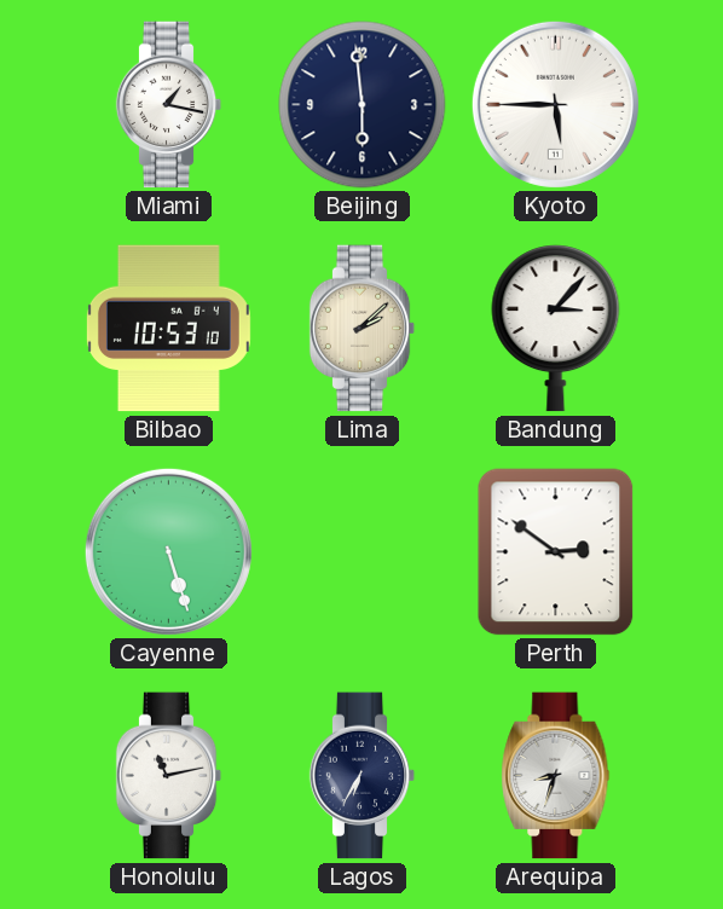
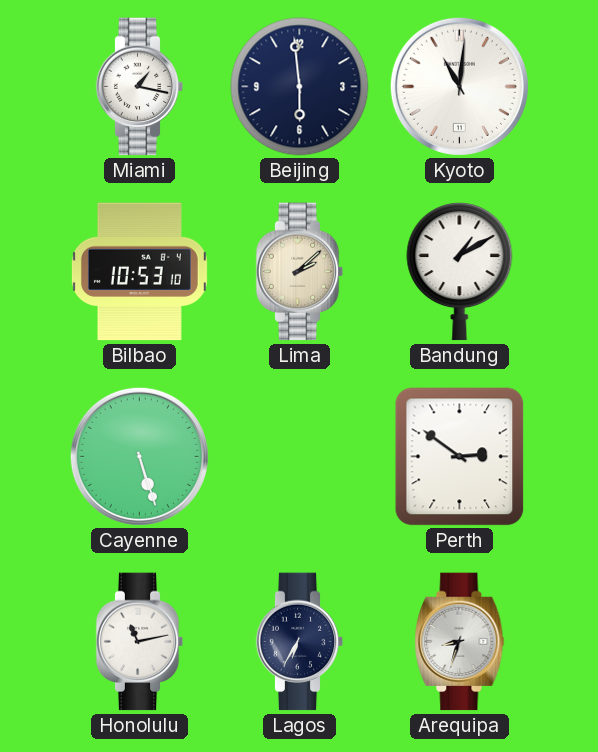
Kyoto: 5:45 -> 11:01
Bandung: 3:07 -> 1:10
